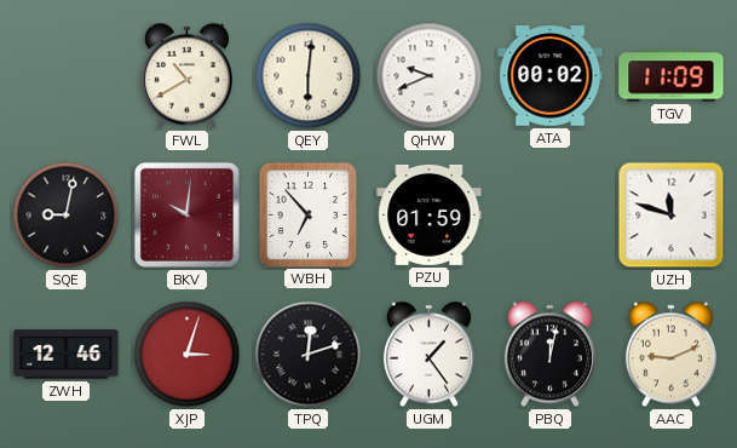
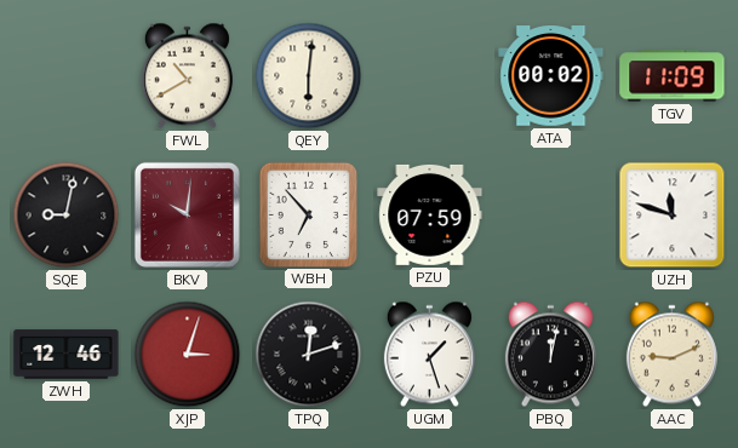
QHW: 9:41 -> none
PZU: 01:59 -> 07:59
UGM: 1:24 -> 1:27
